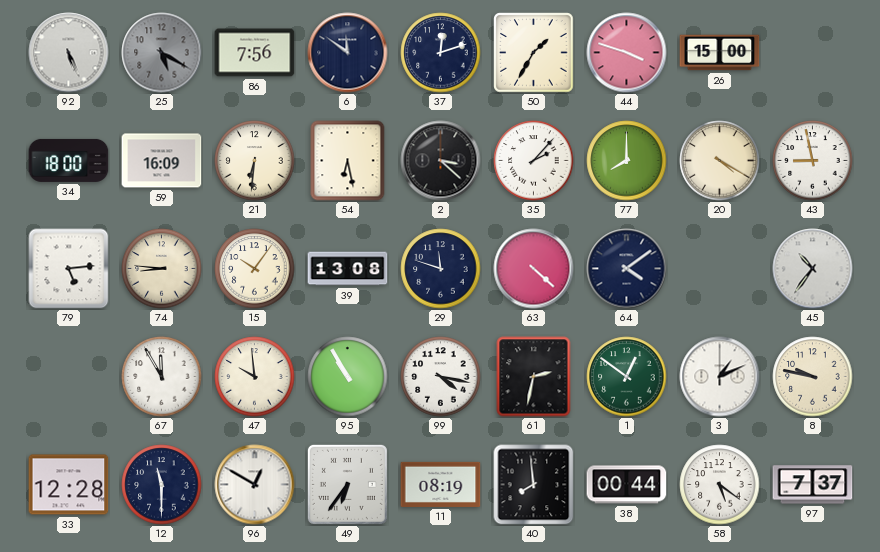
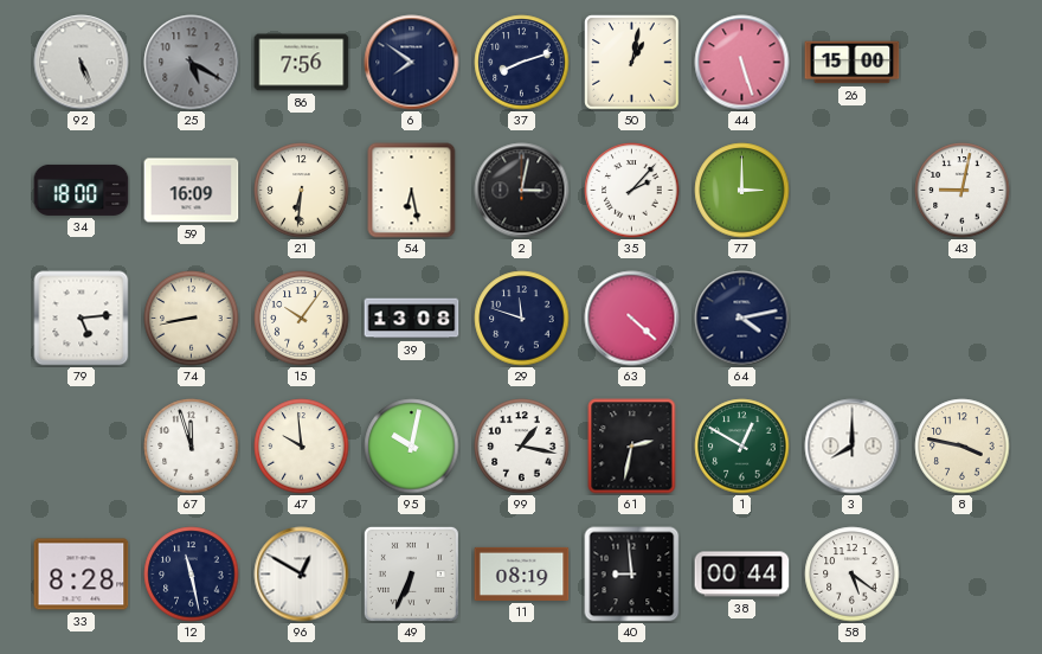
6: 11:51 -> 7:51
37: 12:12 -> 8:12
50: 1:35 -> 1:02
44: 3:48 -> 5:27
2: 3:22 -> 3:02
77: 8:00 -> 3:00
20: 4:20 -> none
43: 8:58 -> 9:02
74: 8:46 -> 8:43
64: 4:09 -> 4:13
45: 10:36 -> none
67: 11:55 -> 11:57
95: 10:55 -> 10:02
99: 4:17 -> 1:17
1: 12:51 -> 12:50
3: 1:11 -> 8:00
8: 9:47 -> 3:47
33: 12:28 -> 8:28
12: 11:30 -> 11:28
49: 6:36 -> 6:34
40: 7:59 -> 8:59
97: 7:37 -> none
